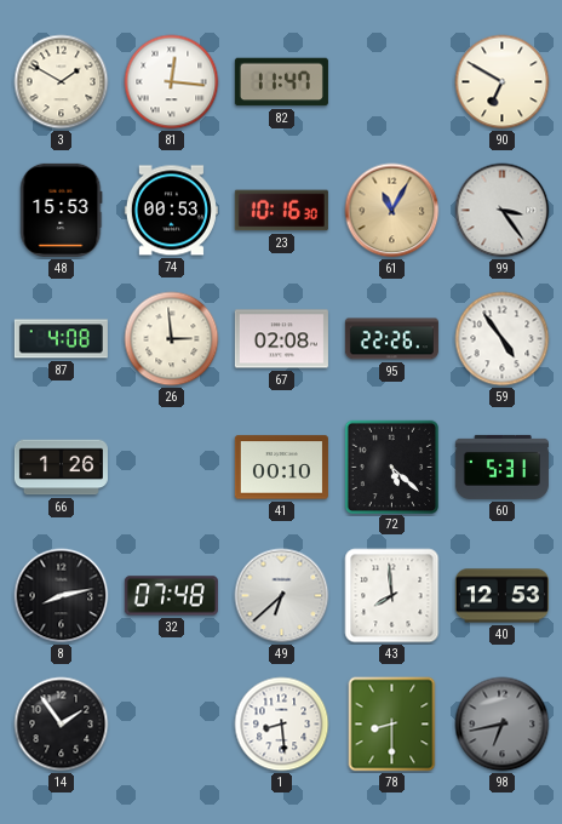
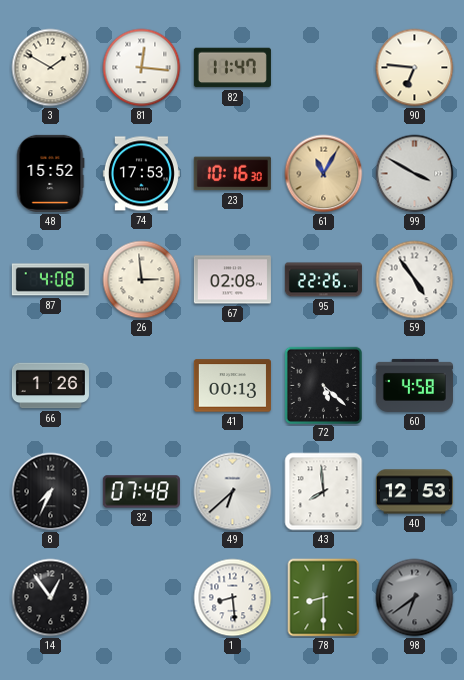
90: 6:50 -> 6:46
48: 15:53 -> 15:52
74: 00:53 -> 17:53
99: 3:24 -> 3:50
41: 00:10 -> 00:13
60: 5:31 -> 4:58
8: 8:13 -> 7:34
14: 1:54 -> 12:54
98: 6:43 -> 6:39
